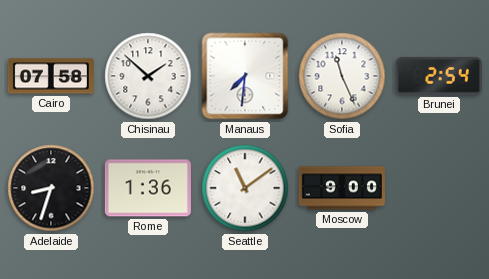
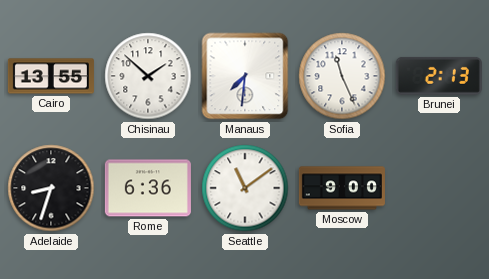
Cairo: 07:58 -> 13:55
Brunei: 2:54 -> 2:13
Rome: 1:36 -> 6:36
